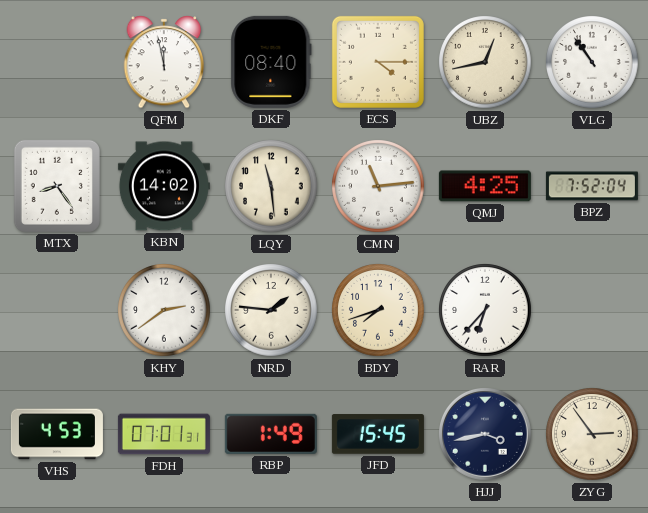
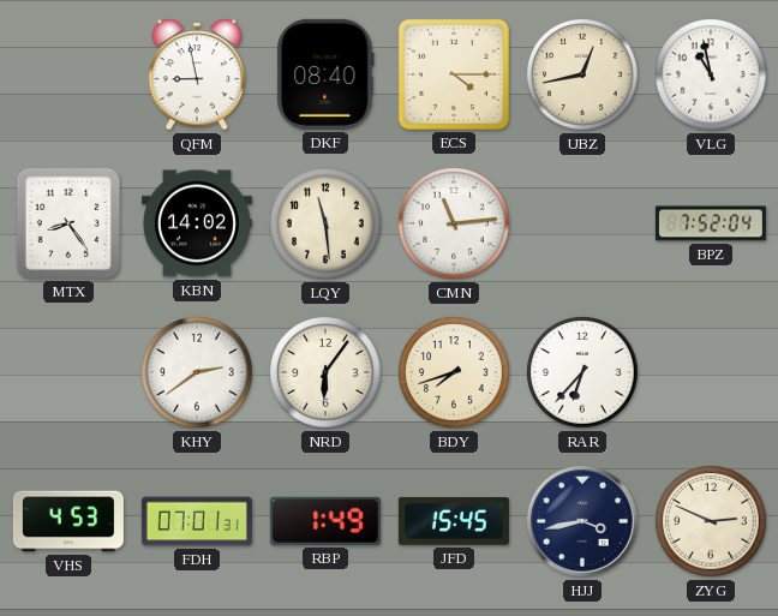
QFM: 11:58 -> 8:58
VLG: 10:54 -> 10:58
QMJ: 4:25 -> none
NRD: 1:46 -> 6:06
ZYG: 2:54 -> 2:49
